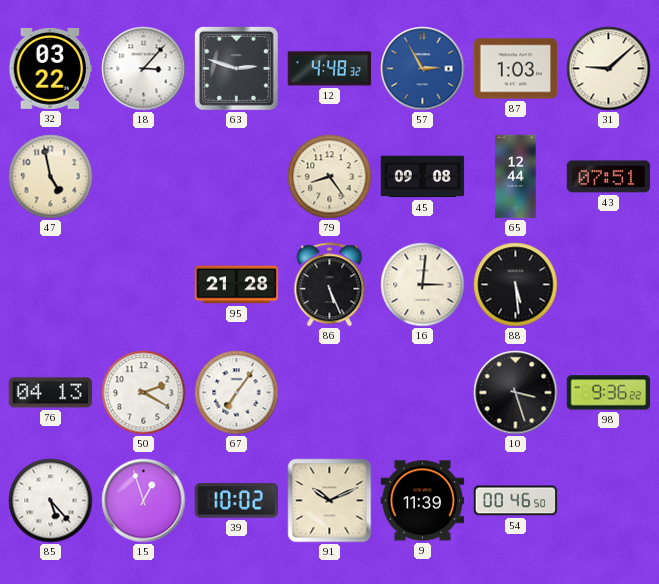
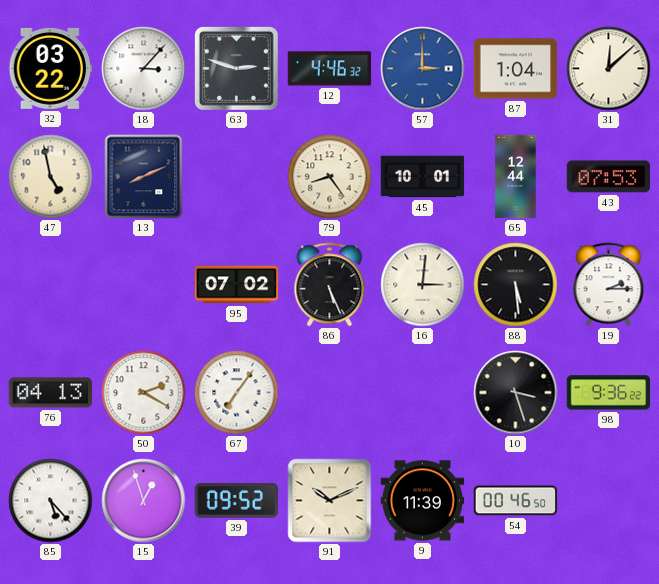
12: 4:48 -> 4:46
57: 2:55 -> 3:00
87: 1:03 -> 1:04
31: 9:08 -> 12:08
13: none -> 8:11
45: 09:08 -> 10:01
43: 07:51 -> 07:53
95: 21:28 -> 07:02
19: none -> 2:15
39: 10:02 -> 09:52
